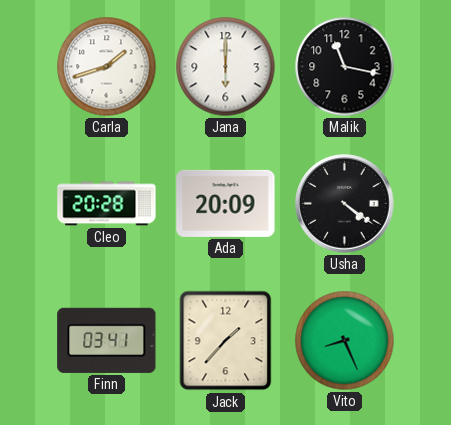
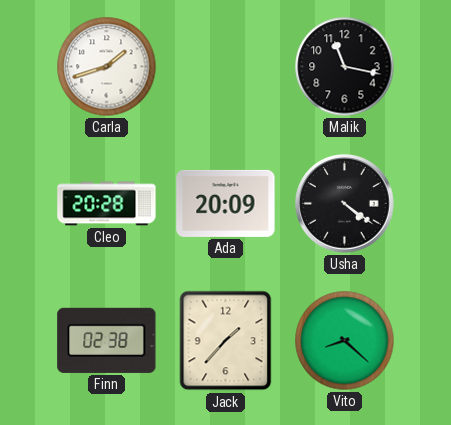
Jana: 6:00 -> none
Finn: 03:41 -> 02:38
Vito: 8:26 -> 8:22
